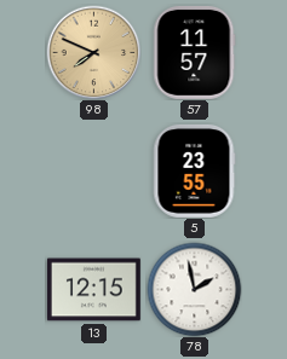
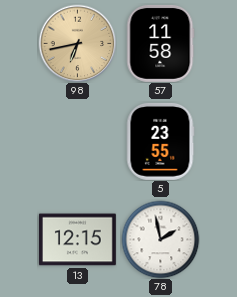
98: 7:49 -> 6:43
57: 11:57 -> 11:58
